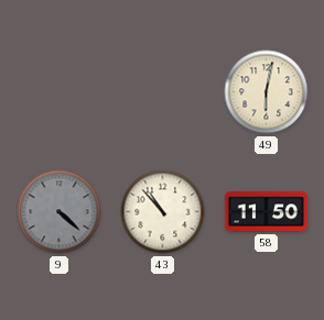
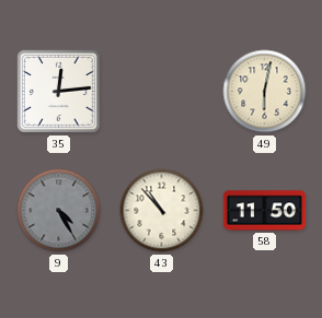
35: none -> 12:14
9: 4:22 -> 4:25
